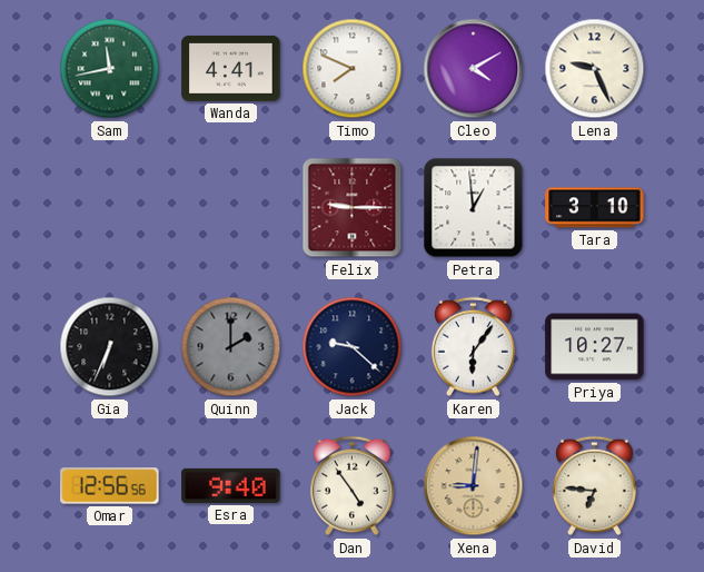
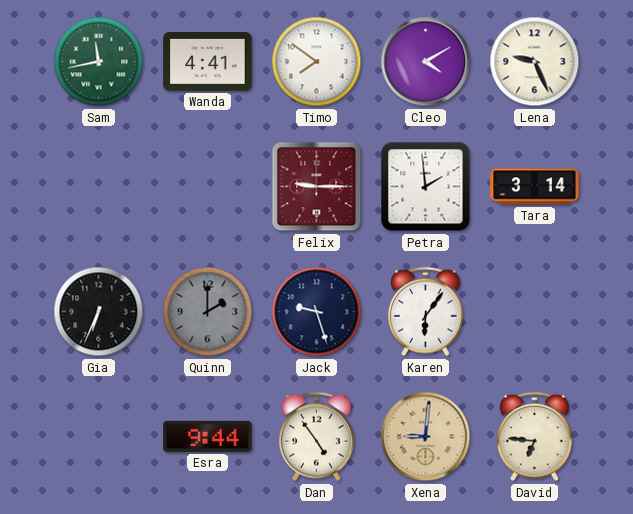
Timo: 7:49 -> 7:51
Petra: 12:59 -> 1:59
Tara: 3:10 -> 3:14
Jack: 9:22 -> 9:27
Priya: 10:27 -> none
Omar: 12:56 -> none
Esra: 9:40 -> 9:44
